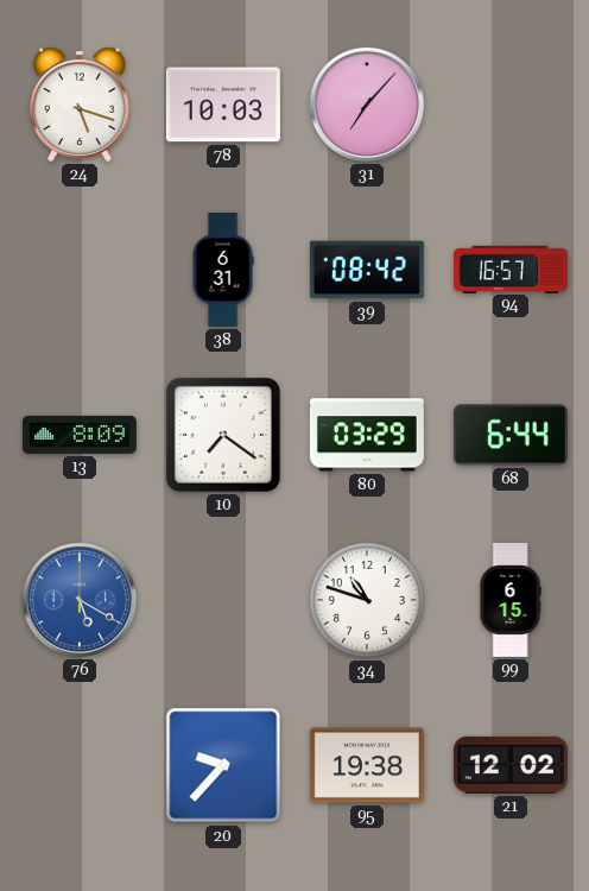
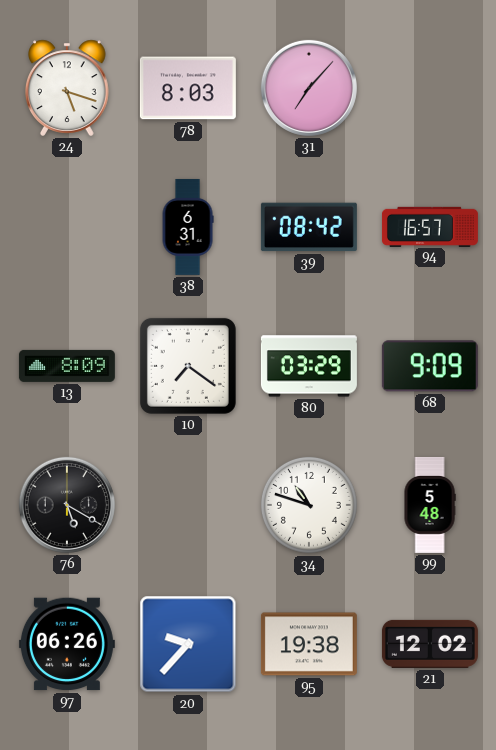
78: 10:03 -> 8:03
68: 6:44 -> 9:09
76 dial: blue -> black
99: 6:15 -> 5:48
97: none -> 06:26
